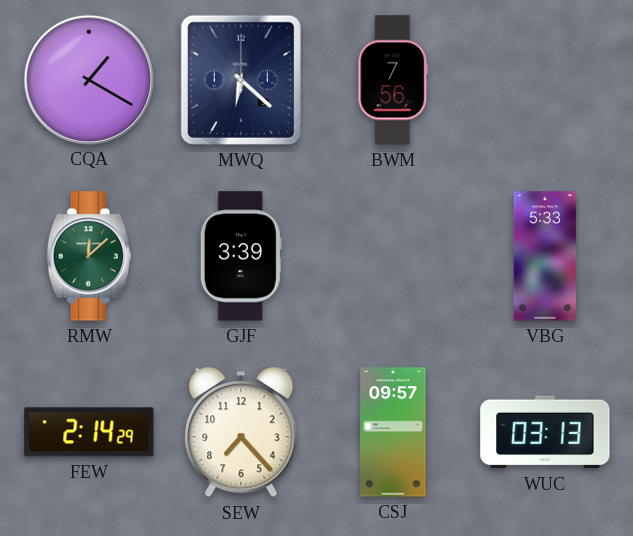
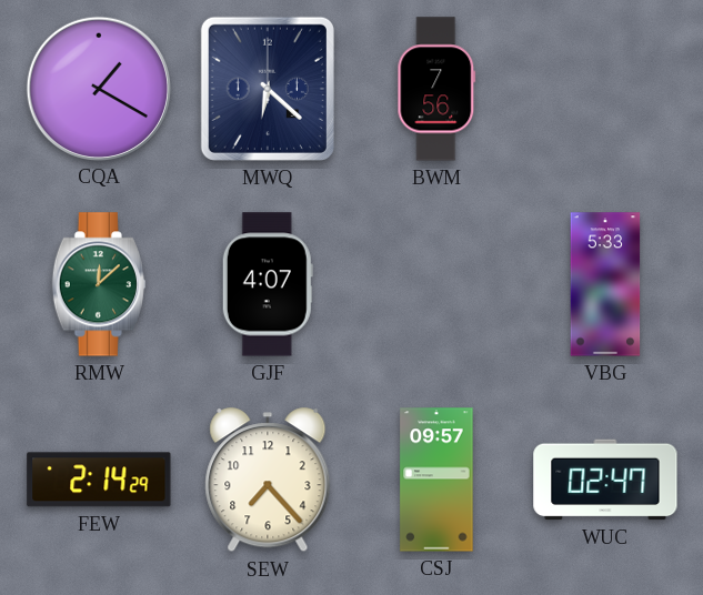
GJF: 3:39 -> 4:07
WUC: 03:13 -> 02:47
